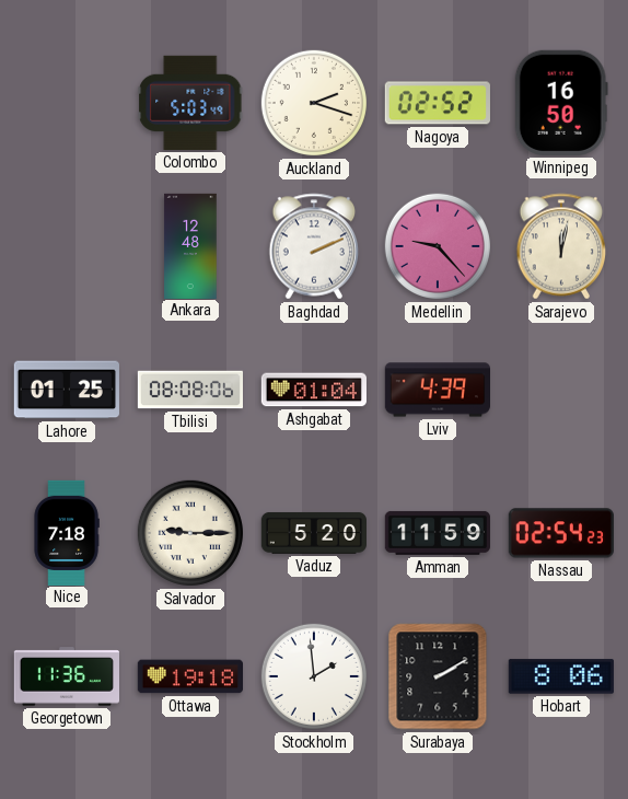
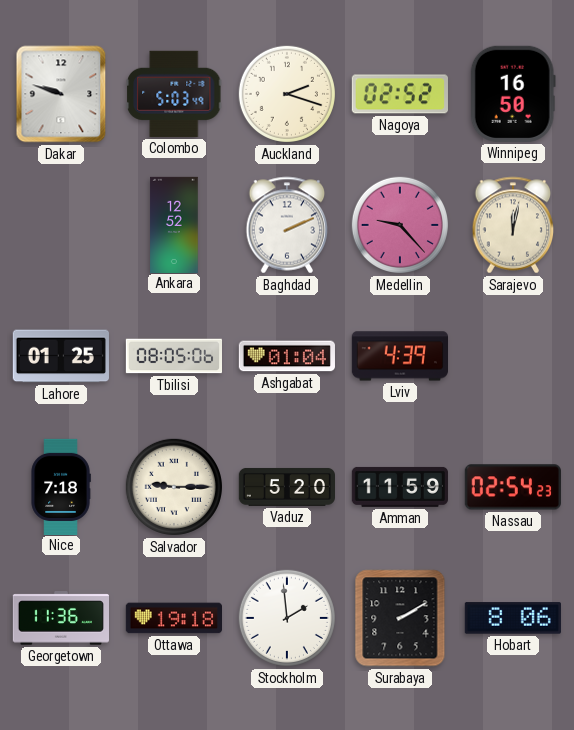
Dakar: none -> 9:48
Ankara: 12:48 -> 12:52
Tbilisi: 08:08 -> 08:05
